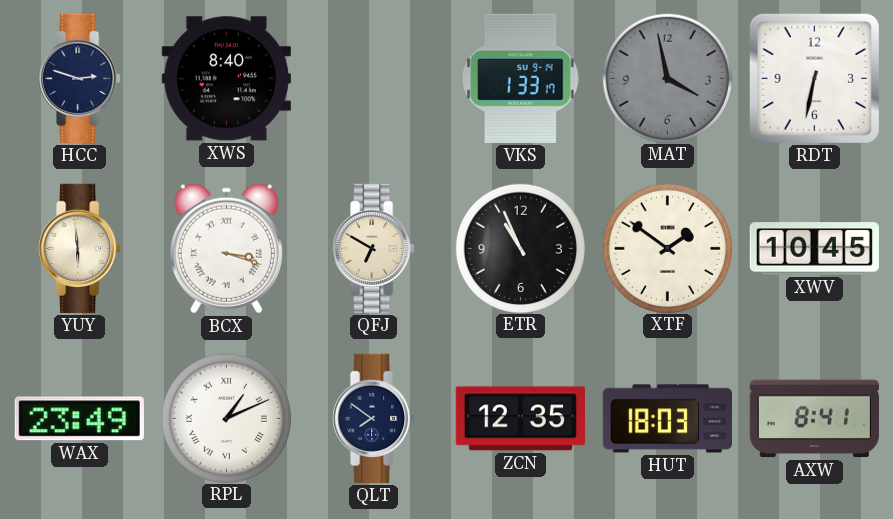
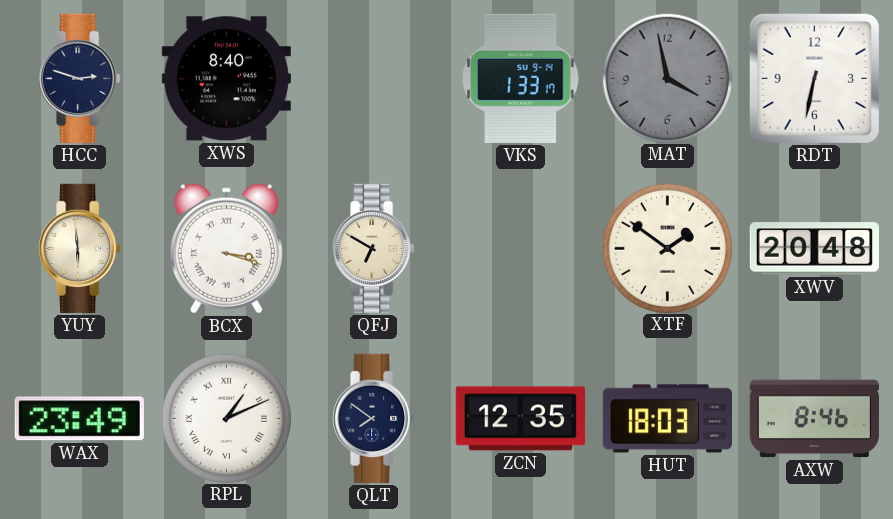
ETR: 10:56 -> none
XWV: 10:45 -> 20:48
AXW: 8:41 -> 8:46
